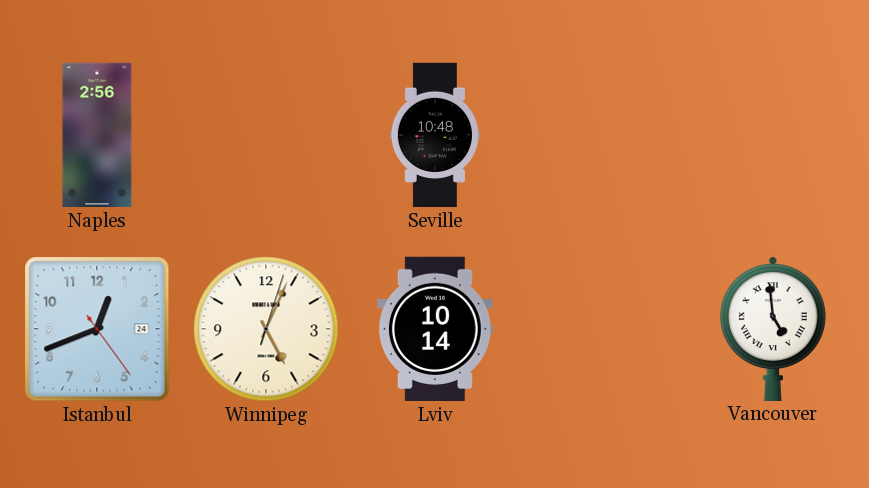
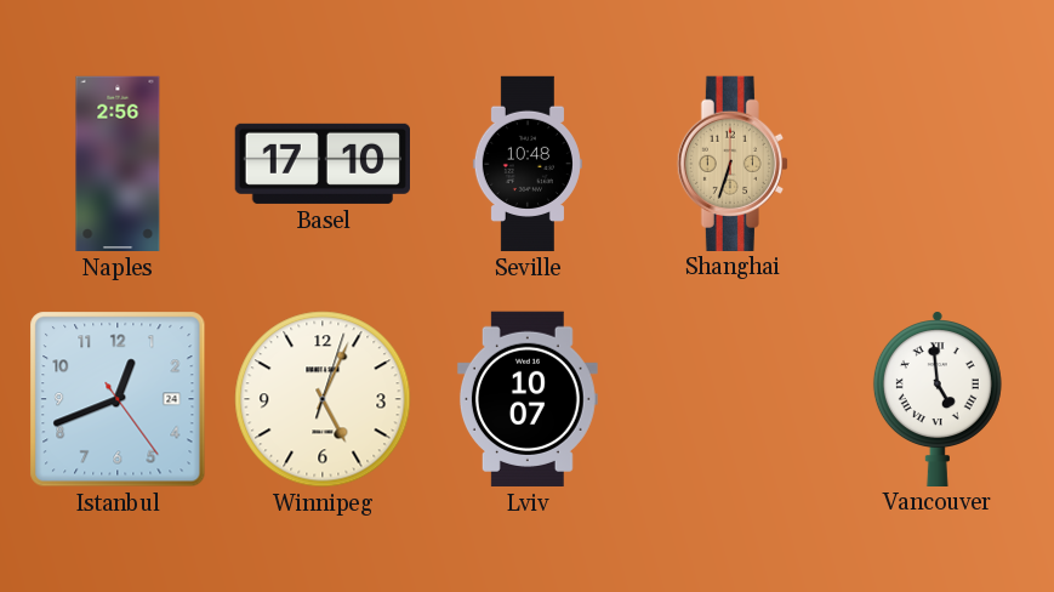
Basel: none -> 17:10
Shanghai: none -> 6:33
Lviv: 10:14 -> 10:07
